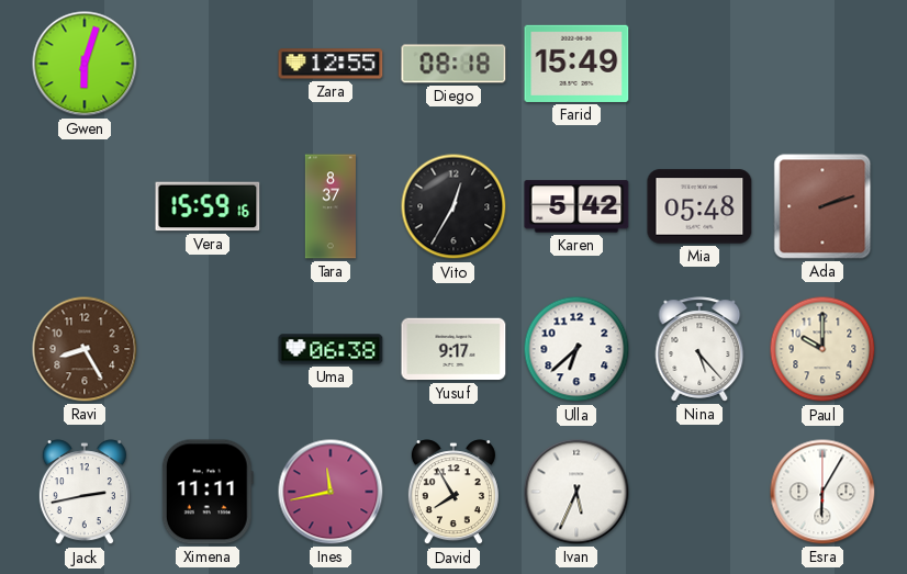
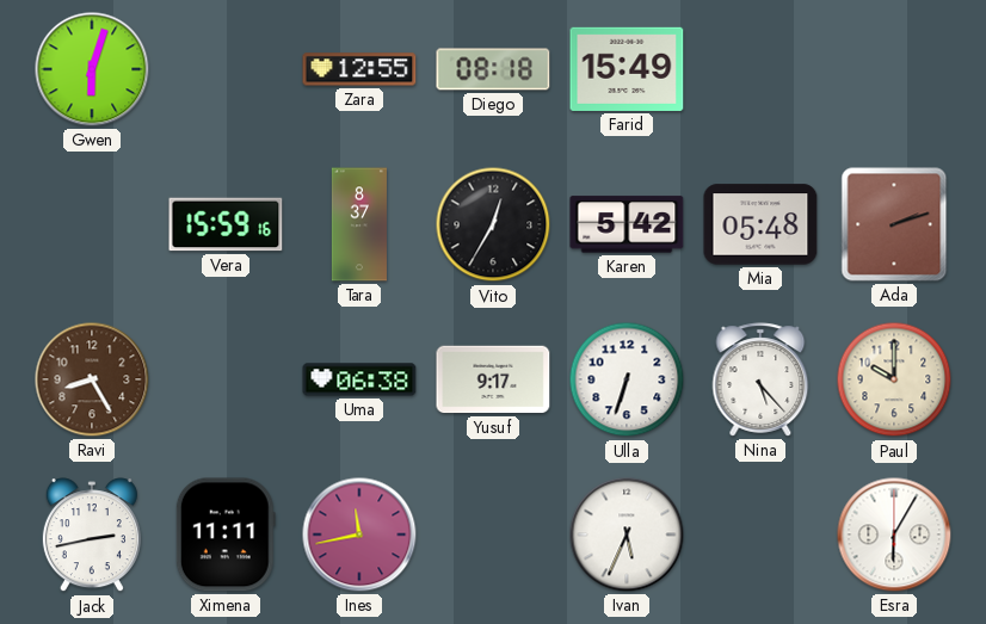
Ulla: 6:38 -> 6:33
David: 7:55 -> none
